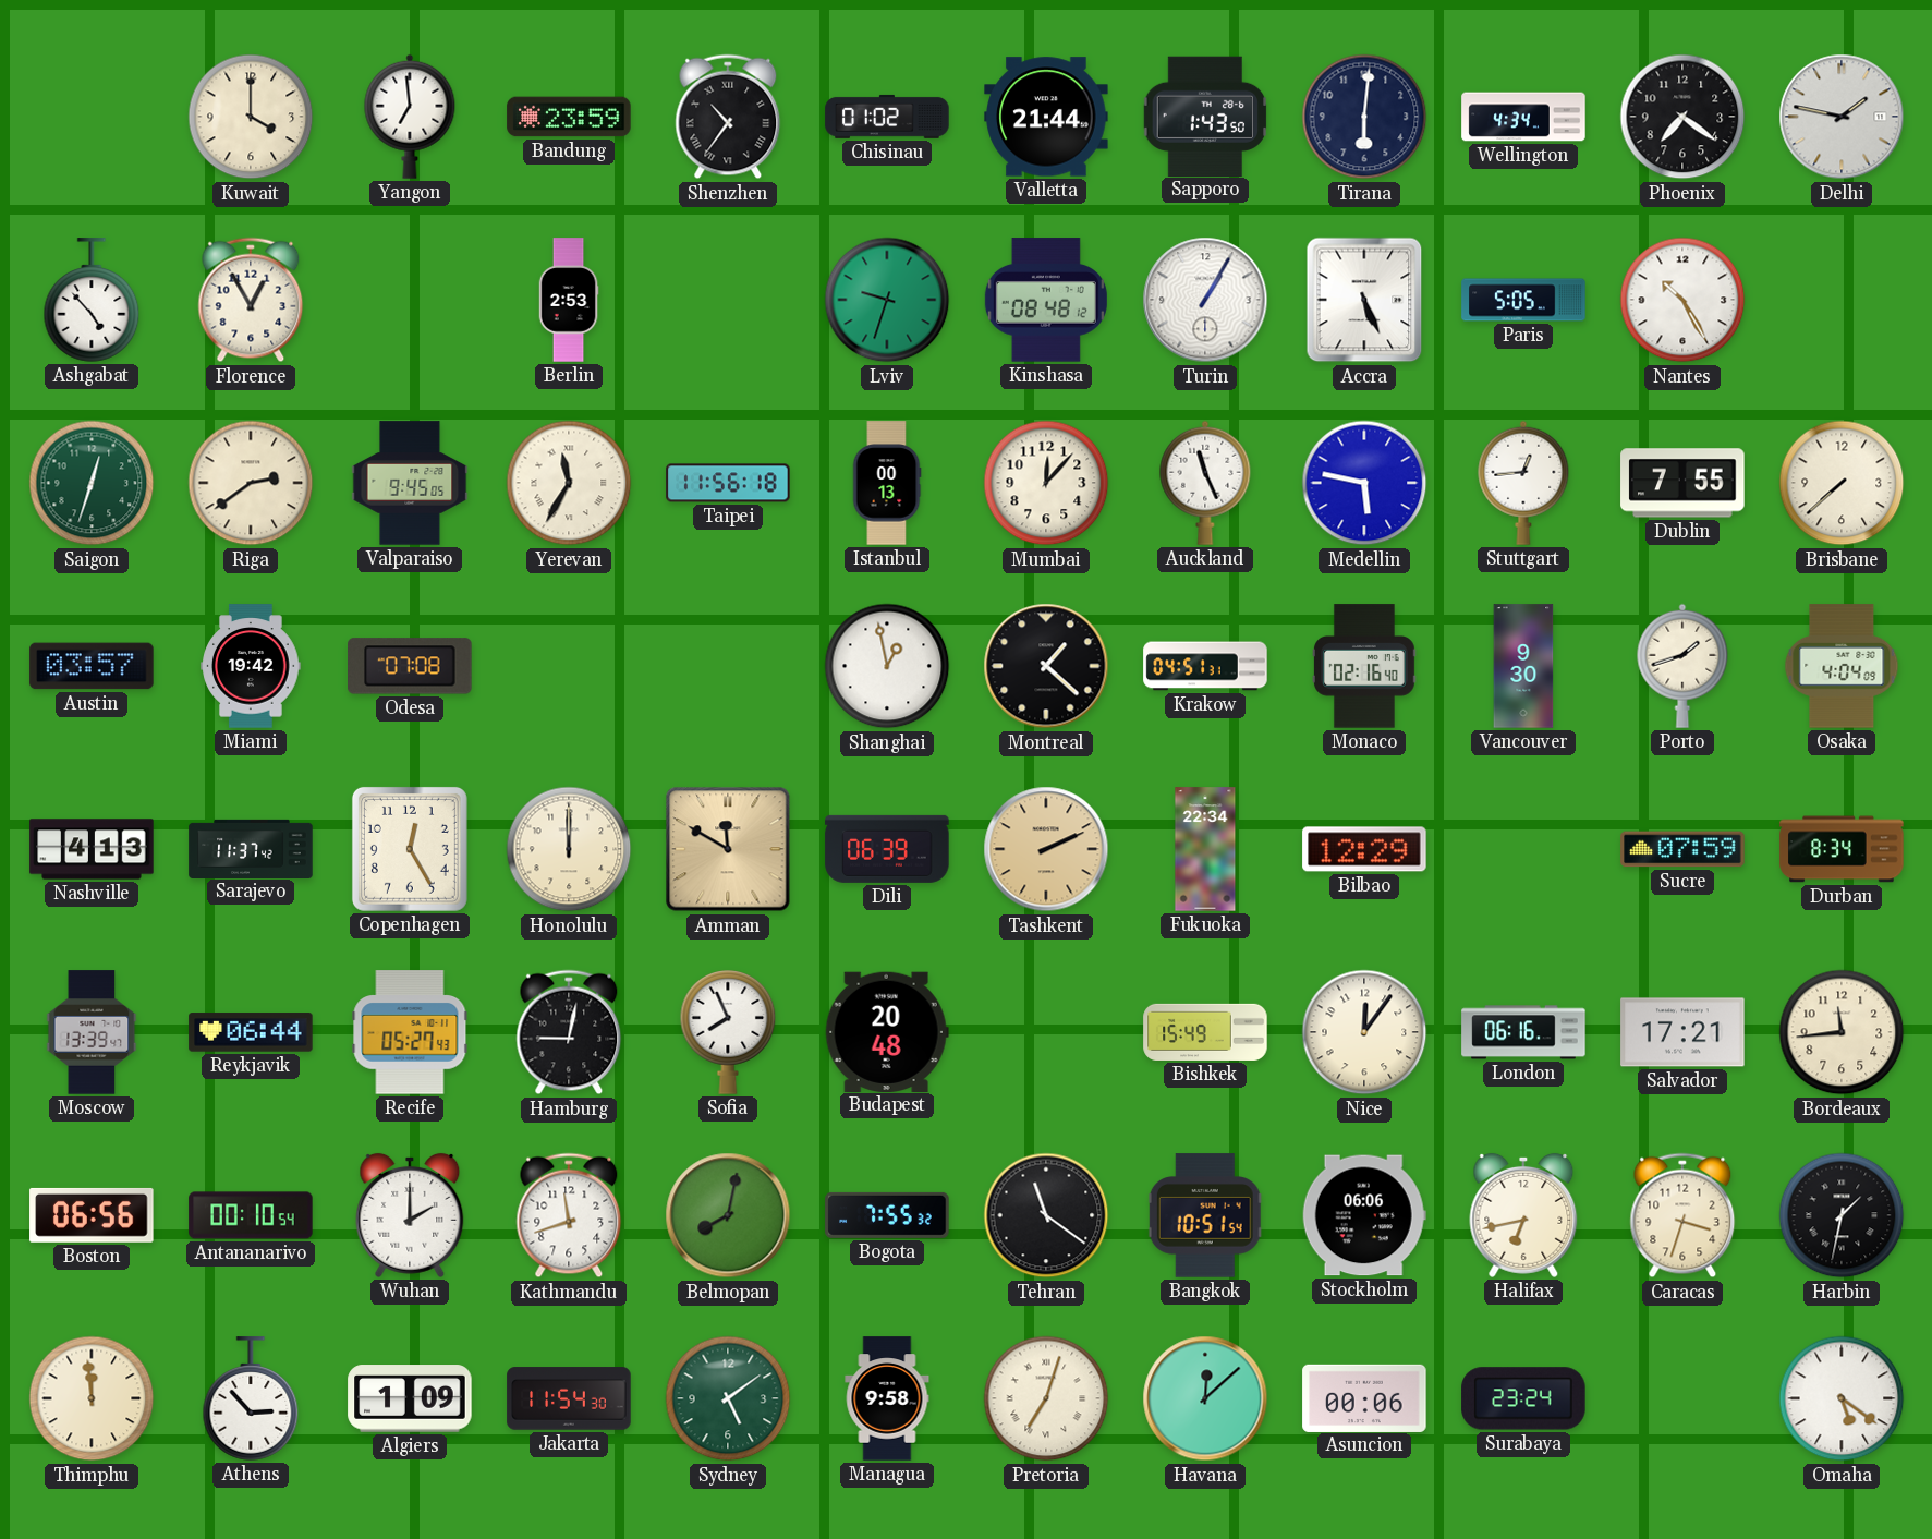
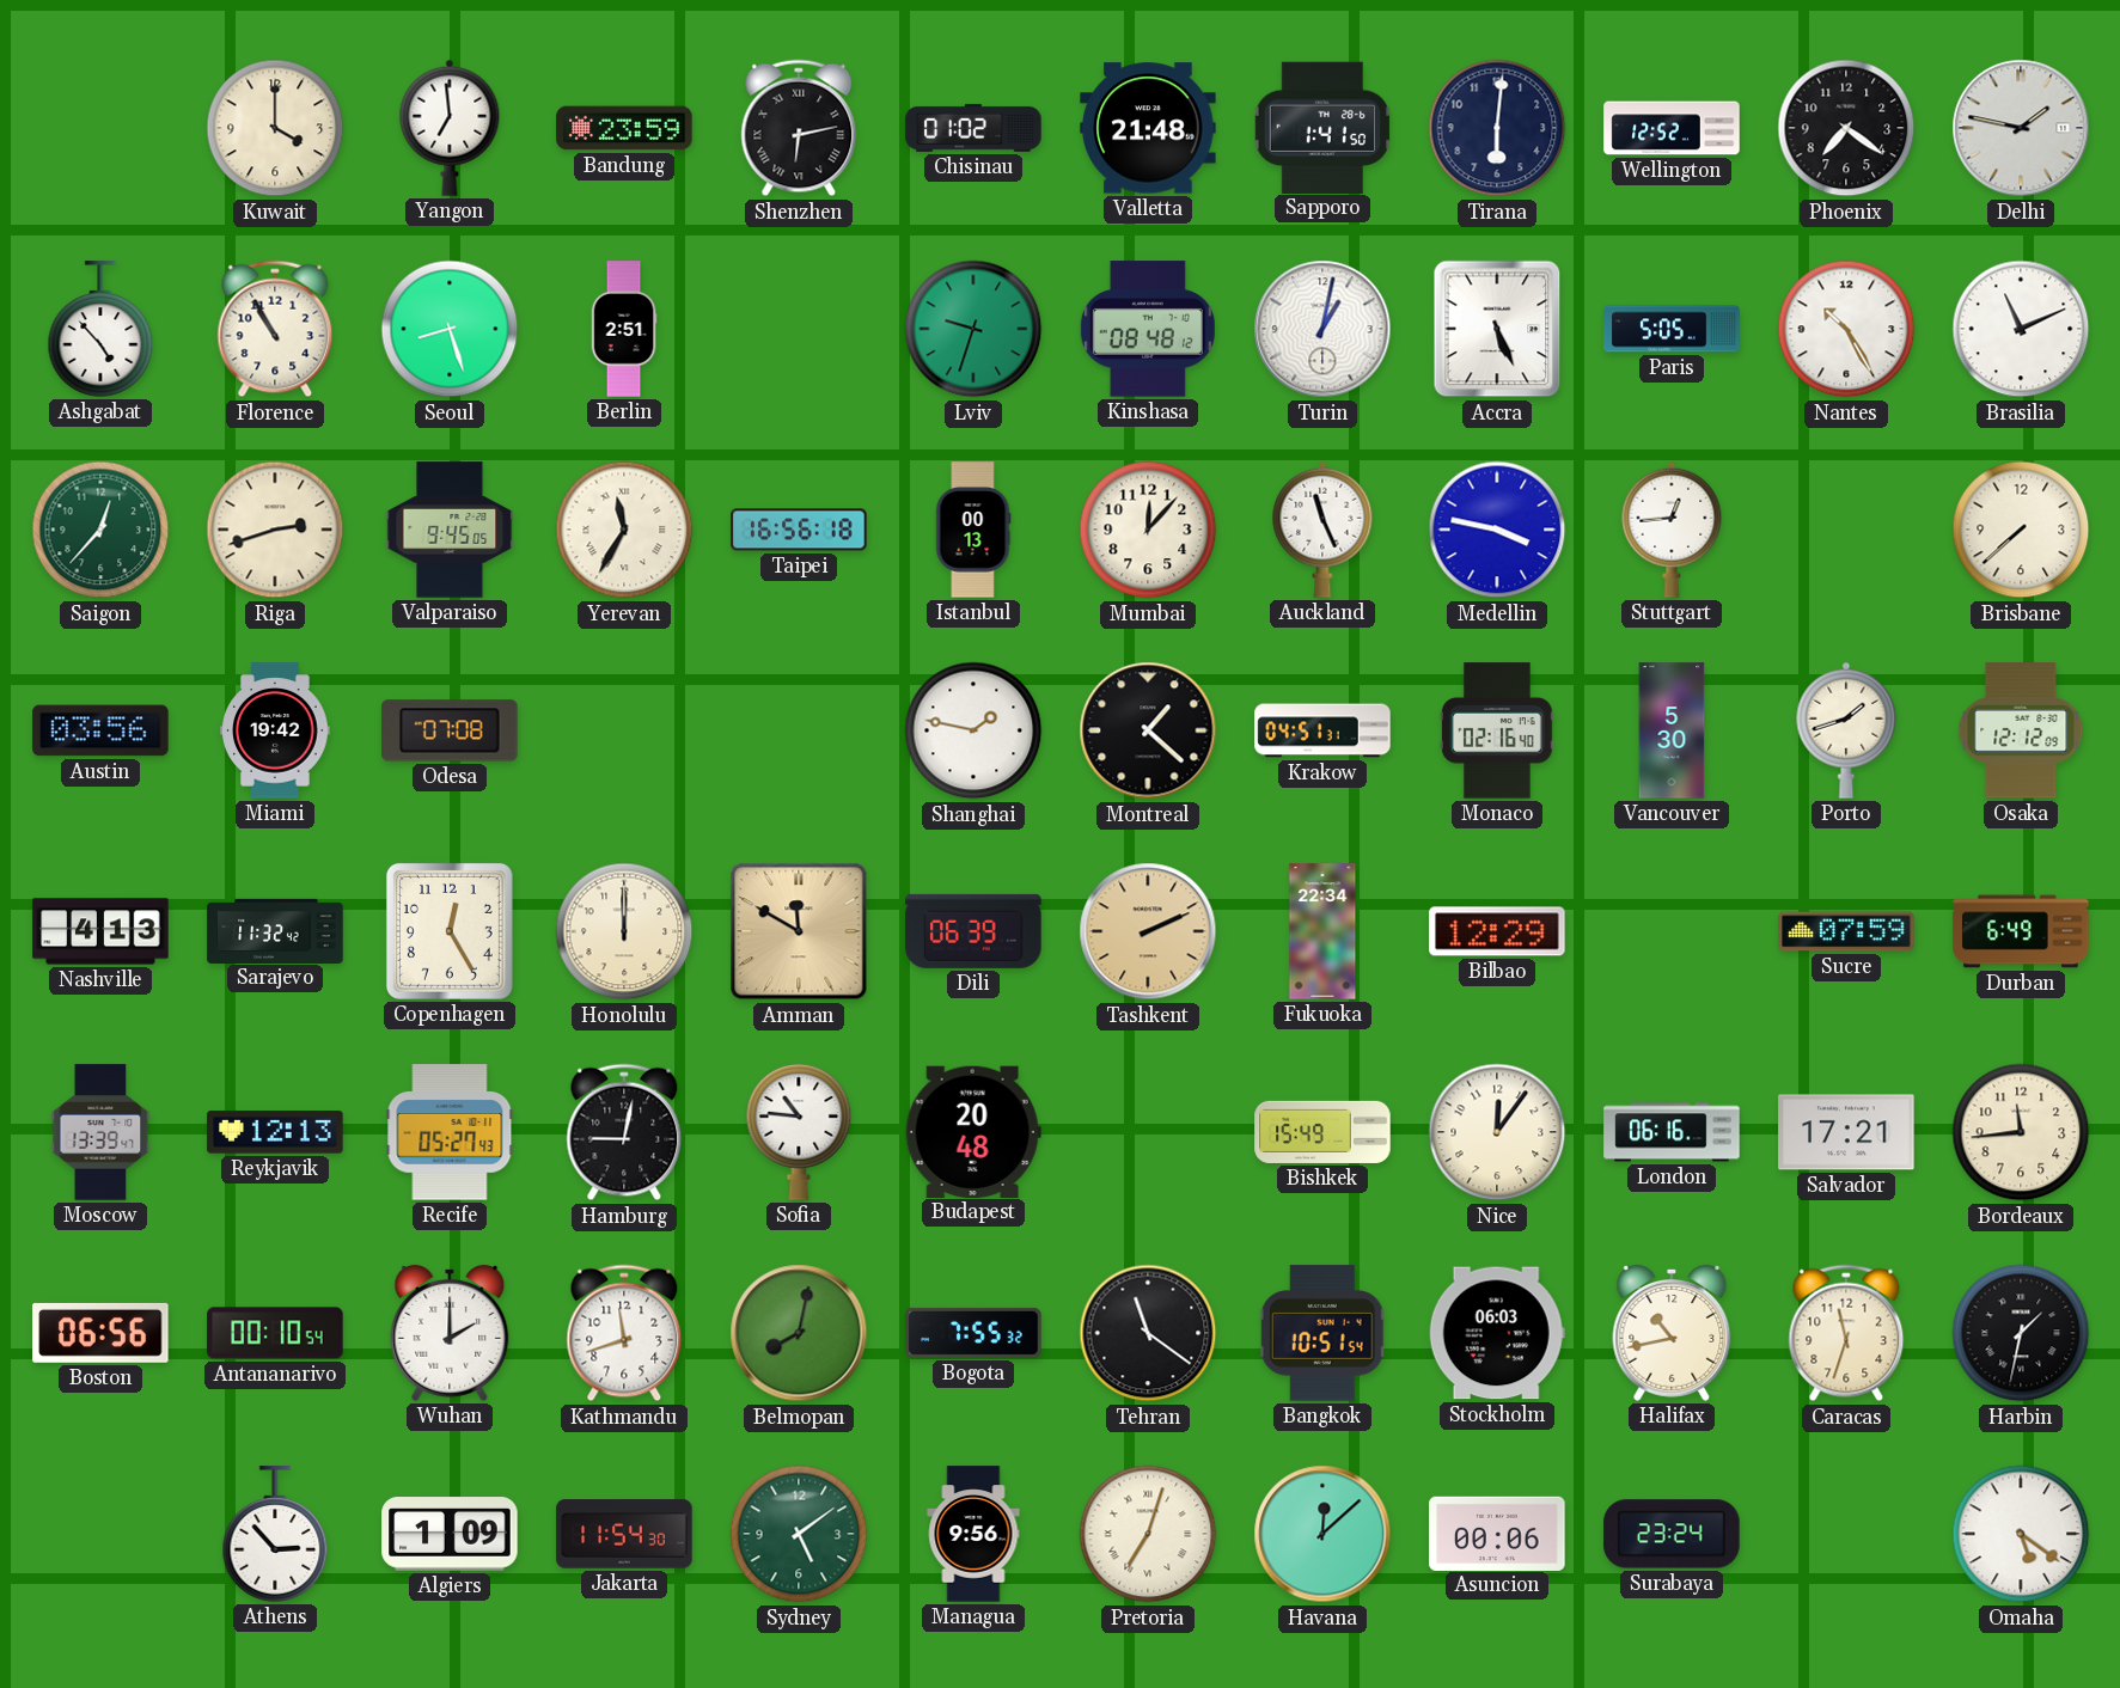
Shenzhen: 10:36 -> 6:13
Valletta: 21:44 -> 21:48
Sapporo: 1:43 -> 1:41
Wellington: 4:34 -> 12:52
Florence: 12:55 -> 10:55
Seoul: none -> 8:27
Berlin: 2:53 -> 2:51
Turin: 1:05 -> 1:02
Brasilia: none -> 11:11
Saigon: 12:33 -> 12:37
Riga: 2:39 -> 2:42
Taipei: 11:56 -> 16:56
Medellin: 5:47 -> 3:47
Dublin: 7:55 -> none
Austin: 03:57 -> 03:56
Shanghai: 12:58 -> 1:47
Vancouver: 9:30 -> 5:30
Osaka: 4:04 -> 12:12
Sarajevo: 11:37 -> 11:32
Durban: 8:34 -> 6:49
Reykjavik: 06:44 -> 12:13
Sofia: 7:56 -> 10:46
Stockholm: 06:06 -> 06:03
Halifax: 6:43 -> 10:43
Caracas: 3:33 -> 11:33
Thimphu: 11:59 -> none
Managua: 9:58 -> 9:56
